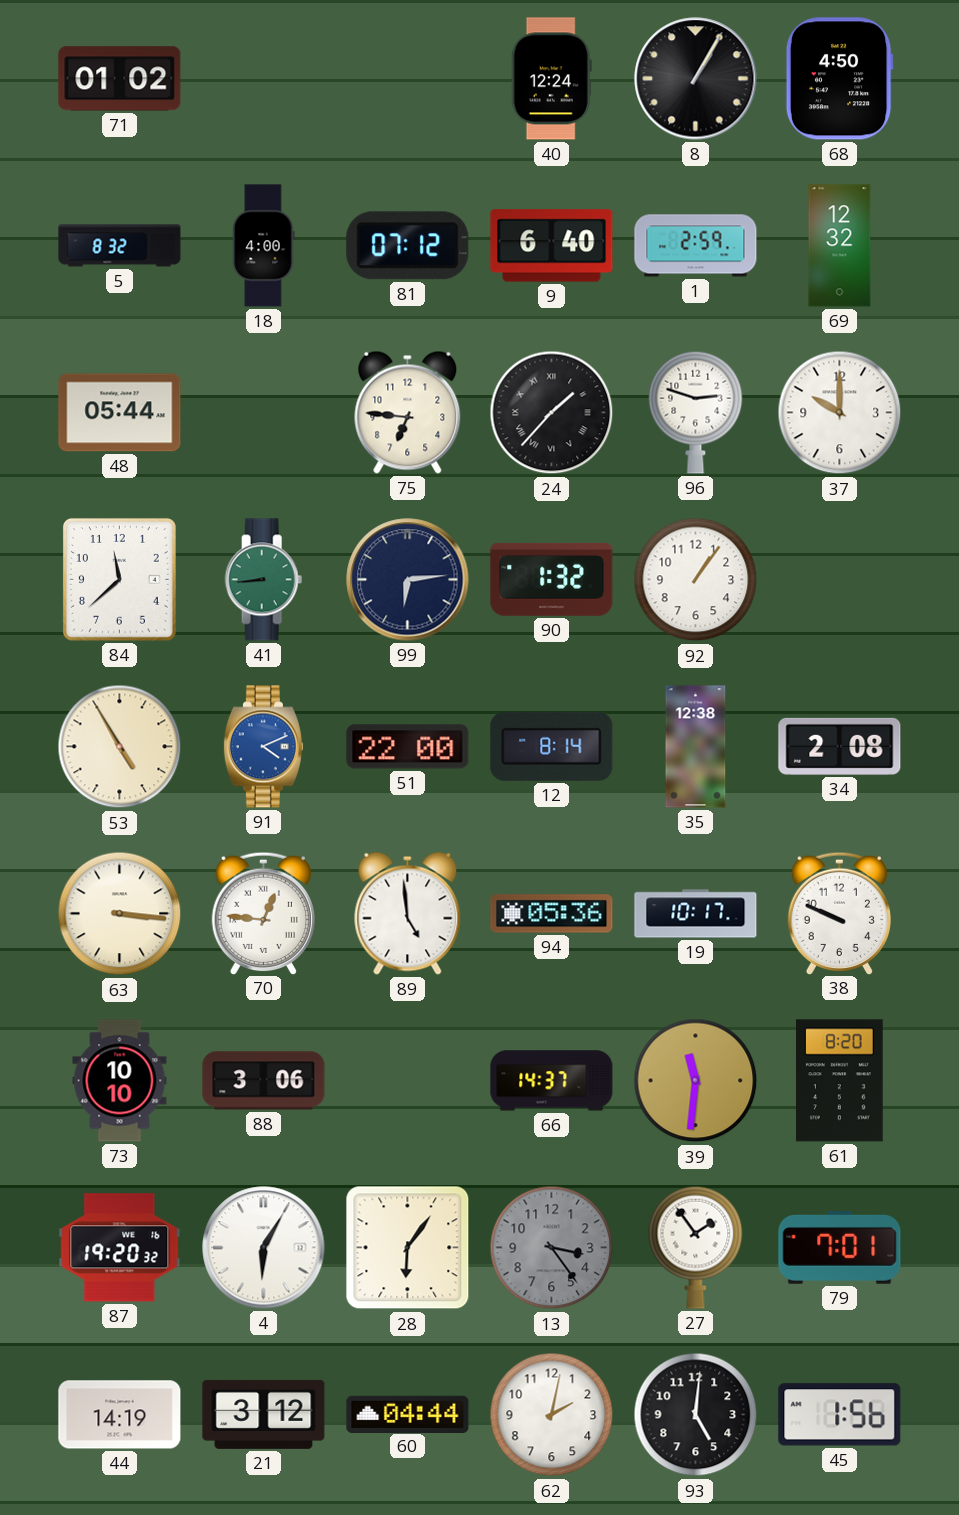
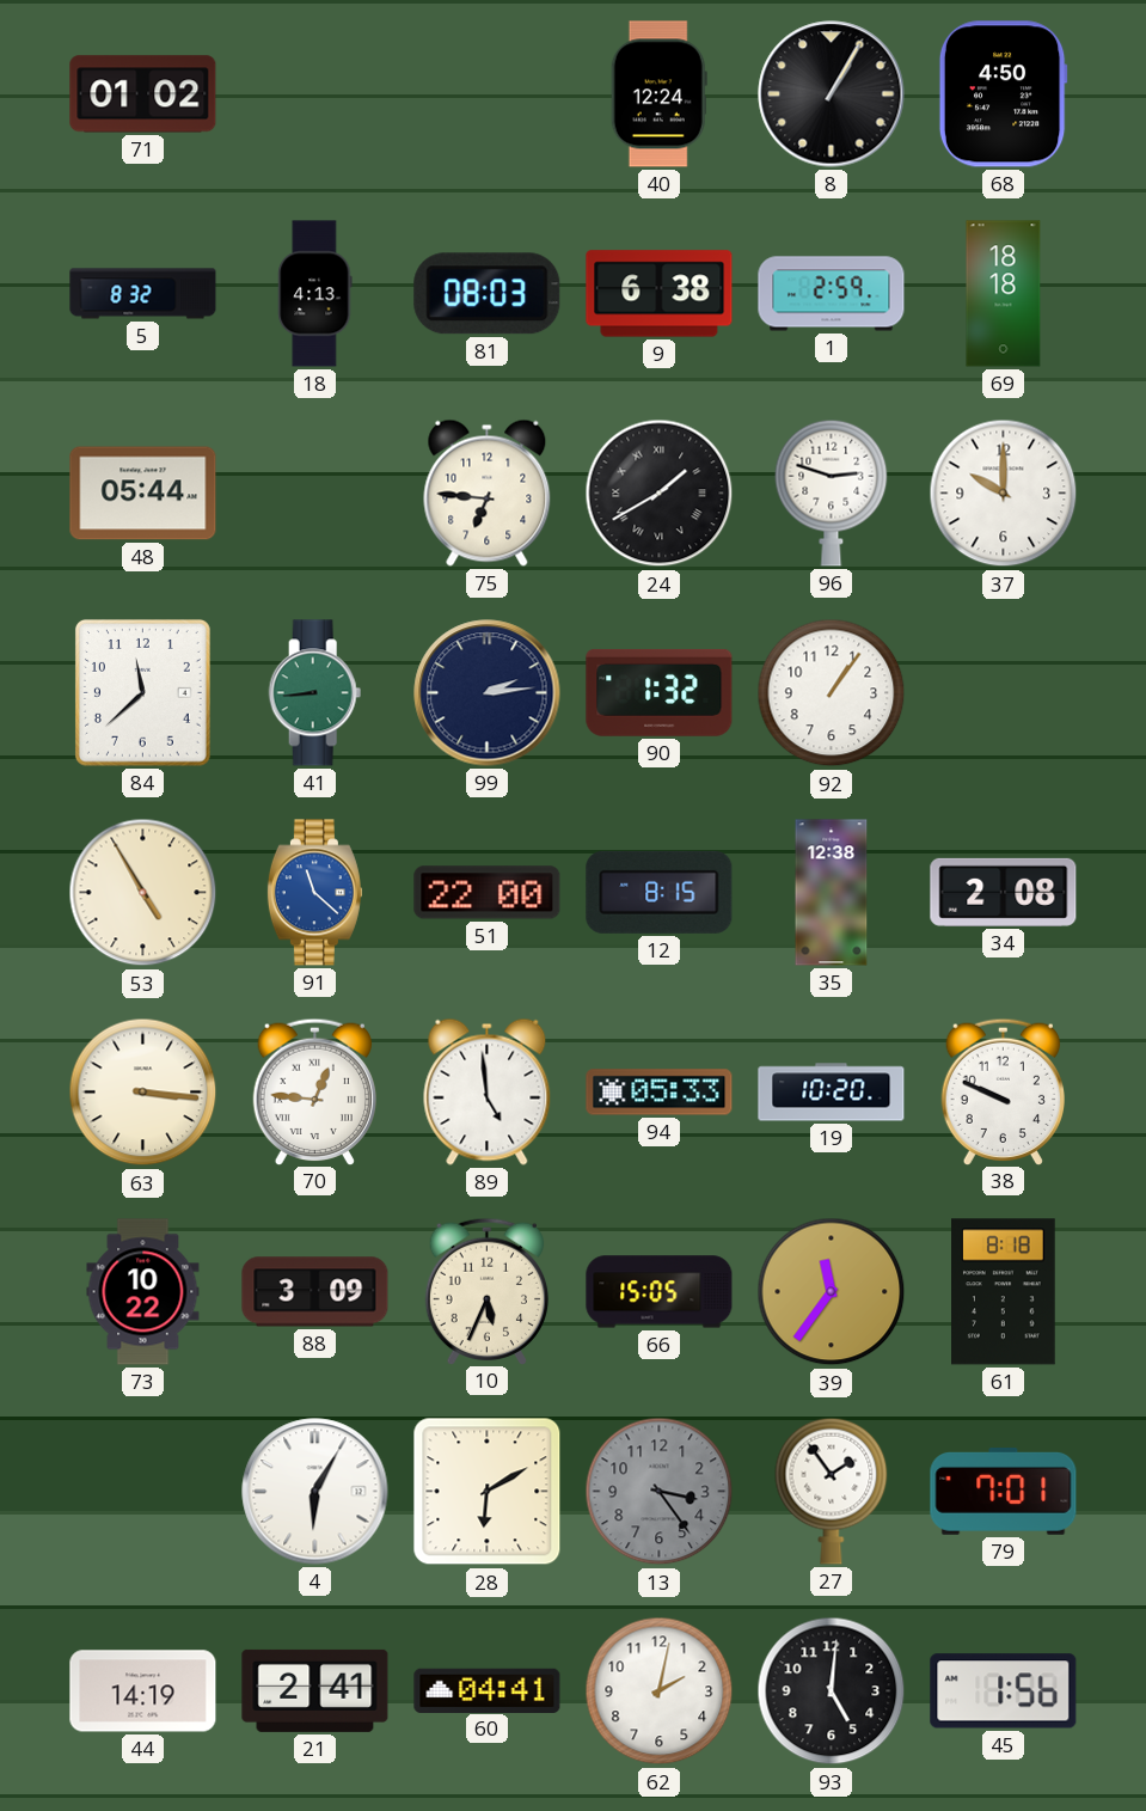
18: 4:00 -> 4:13
81: 07:12 -> 08:03
9: 6:40 -> 6:38
69: 12:32 -> 18:18
24: 1:37 -> 1:40
99: 6:14 -> 2:14
91: 4:11 -> 11:22
12: 8:14 -> 8:15
94: 05:36 -> 05:33
19: 10:17 -> 10:20
73: 10:10 -> 10:22
88: 3:06 -> 3:09
10: none -> 5:34
66: 14:37 -> 15:05
39: 11:31 -> 11:36
61: 8:20 -> 8:18
87: 19:20 -> none
28: 6:06 -> 6:10
21: 3:12 -> 2:41
60: 04:44 -> 04:41
